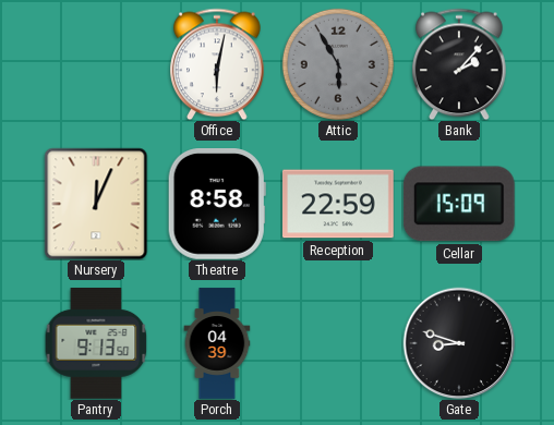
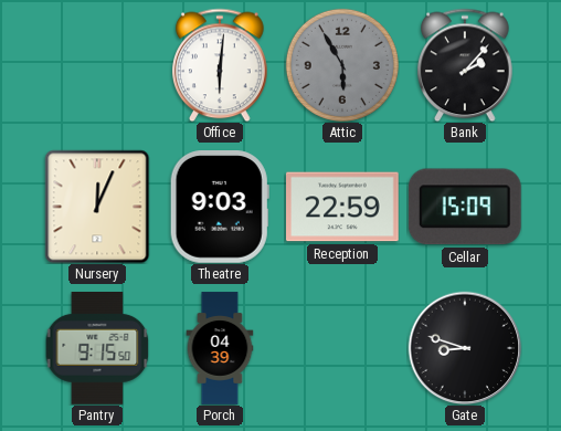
Office: 6:02 -> 6:01
Theatre: 8:58 -> 9:03
Pantry: 9:13 -> 9:15
